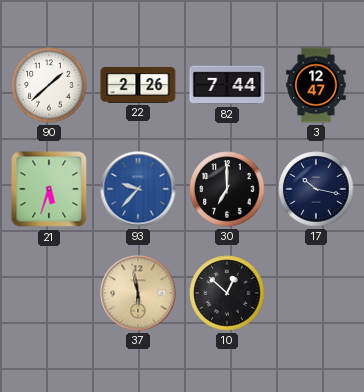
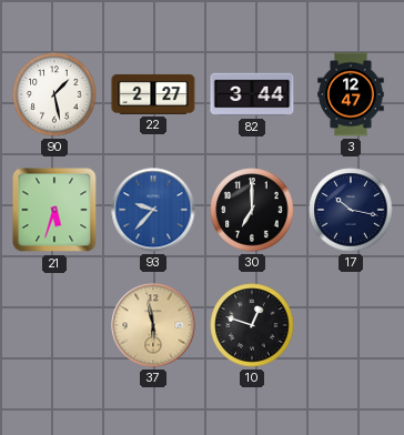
90: 1:38 -> 1:28
22: 2:26 -> 2:27
82: 7:44 -> 3:44
10: 12:52 -> 12:48
